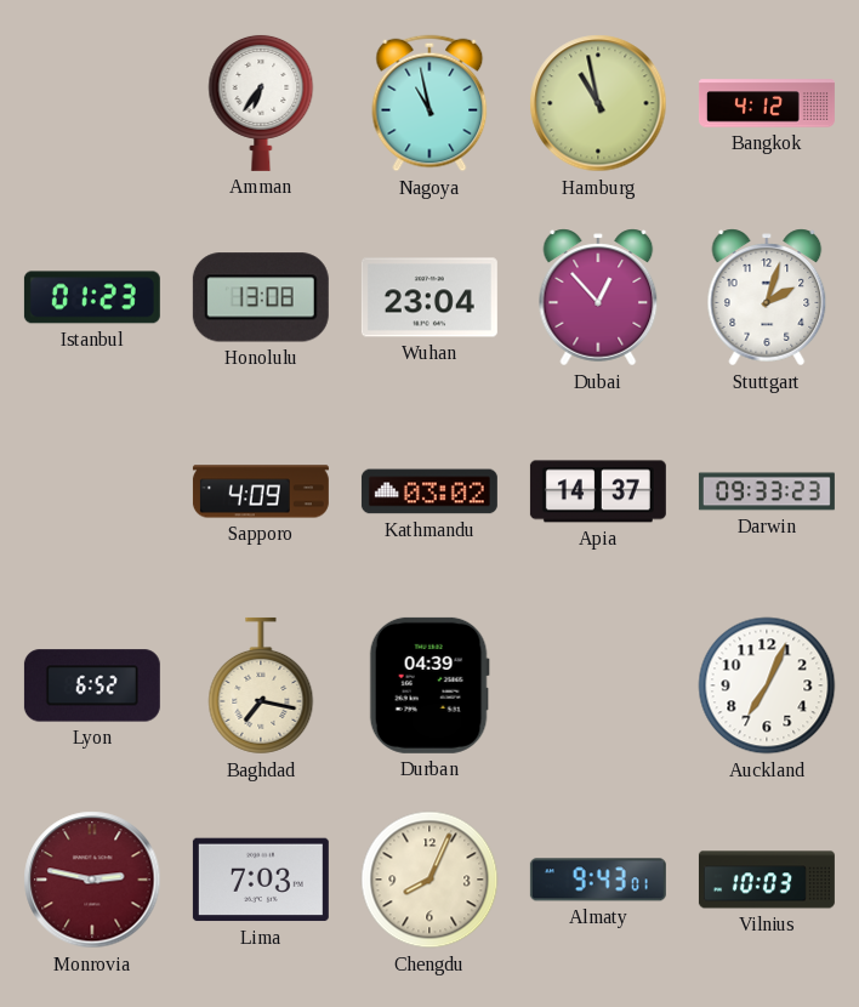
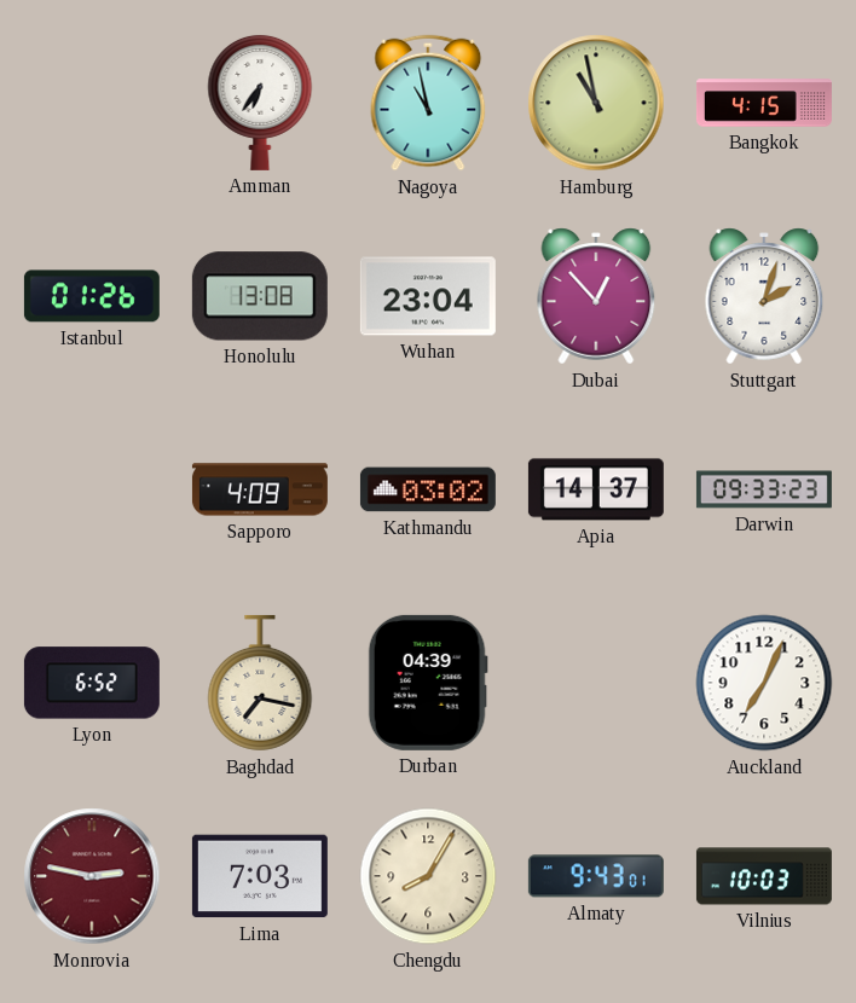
Bangkok: 4:12 -> 4:15
Istanbul: 01:23 -> 01:26
Chengdu: 8:04 -> 8:05
